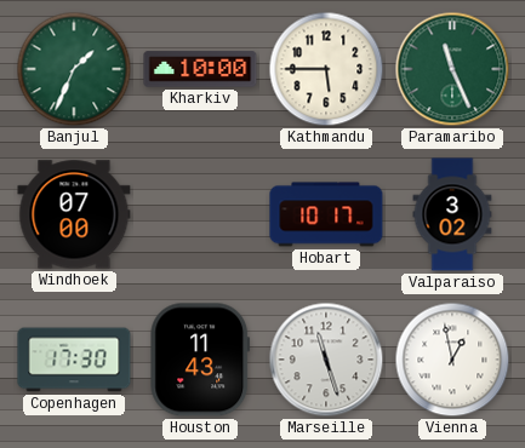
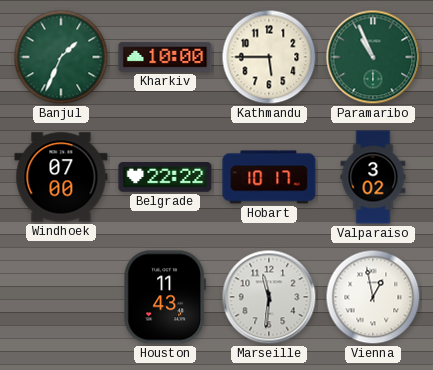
Paramaribo: 11:26 -> 10:56
Belgrade: none -> 22:22
Copenhagen: 17:30 -> none
Marseille: 11:27 -> 11:31
